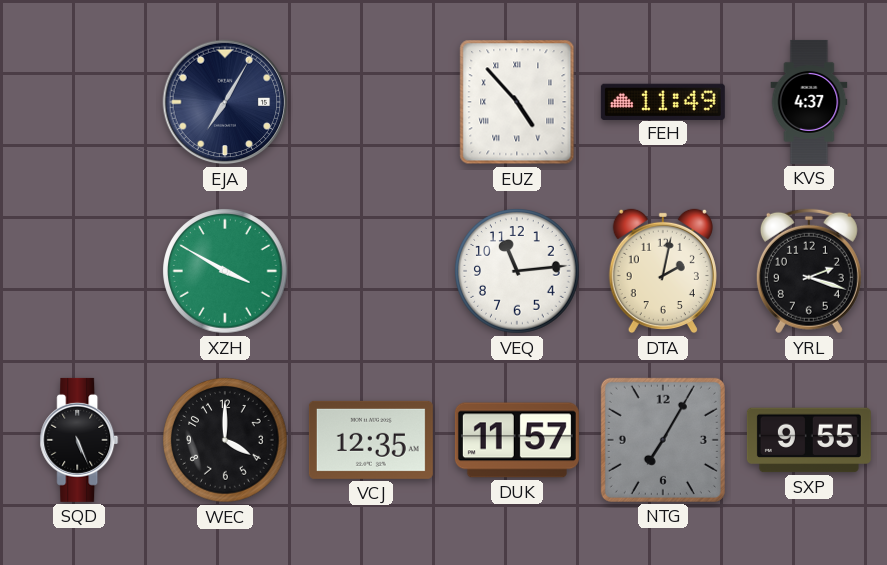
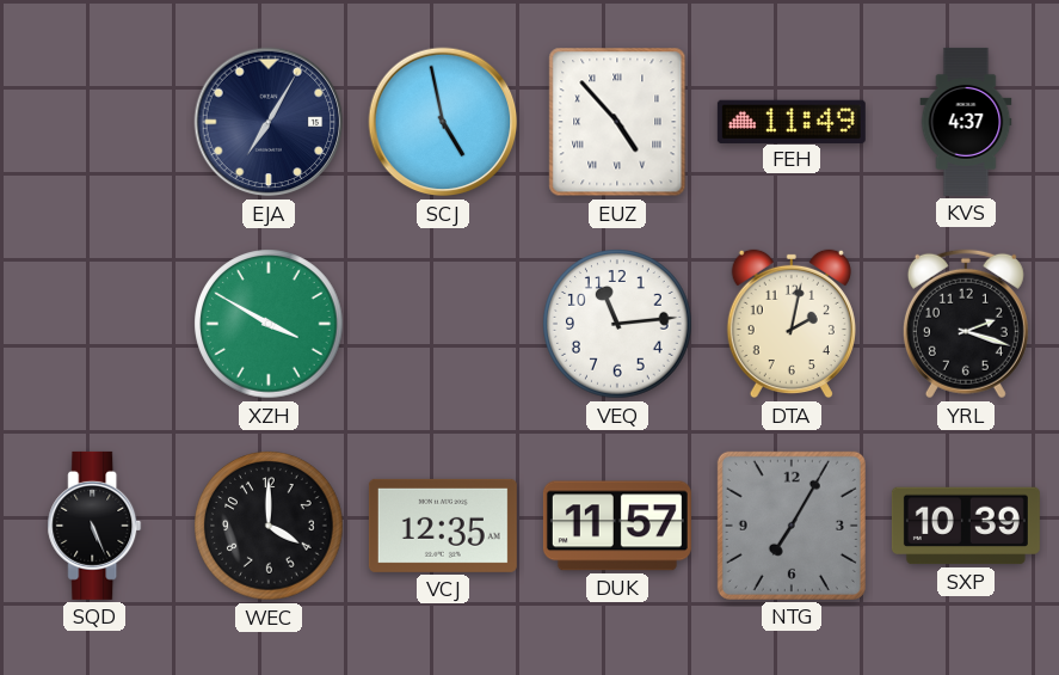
SCJ: none -> 4:58
SXP: 9:55 -> 10:39
